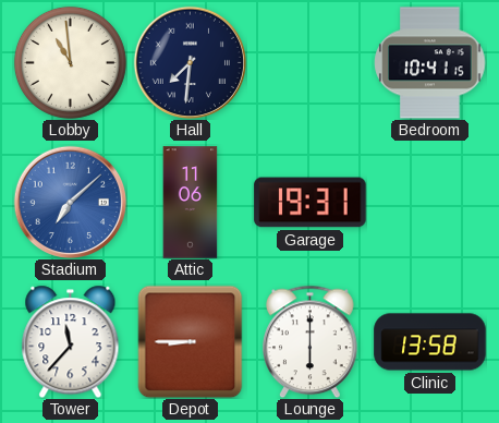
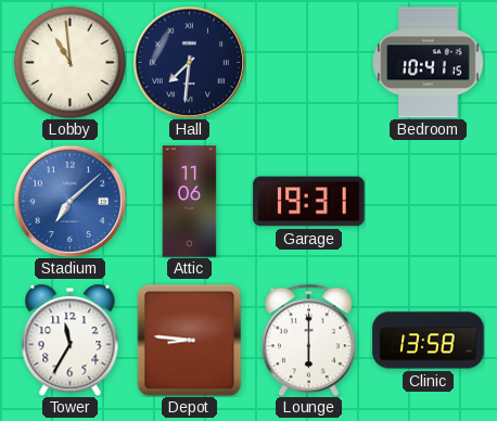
Tower: 11:37 -> 11:35
Depot: 8:45 -> 8:46
